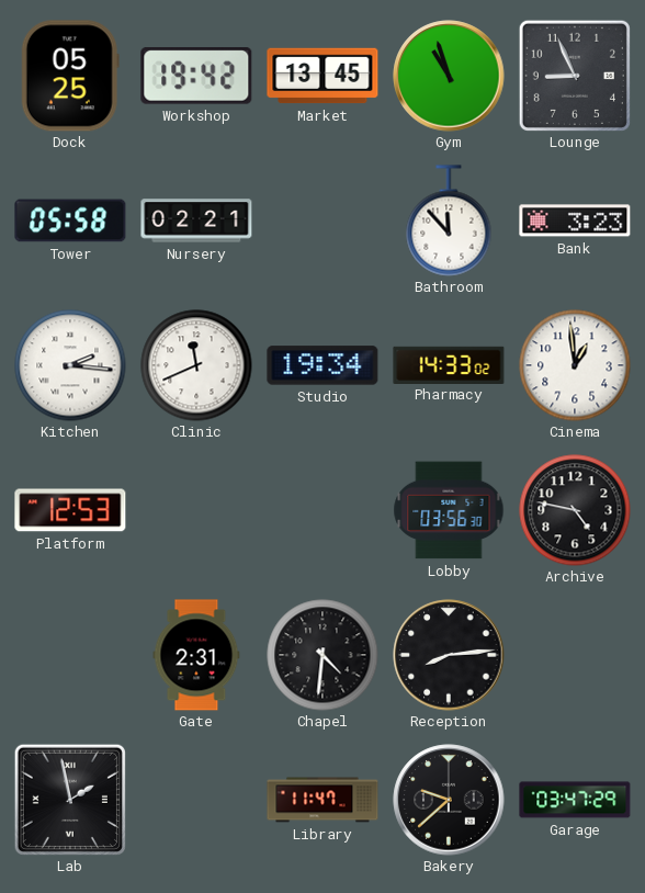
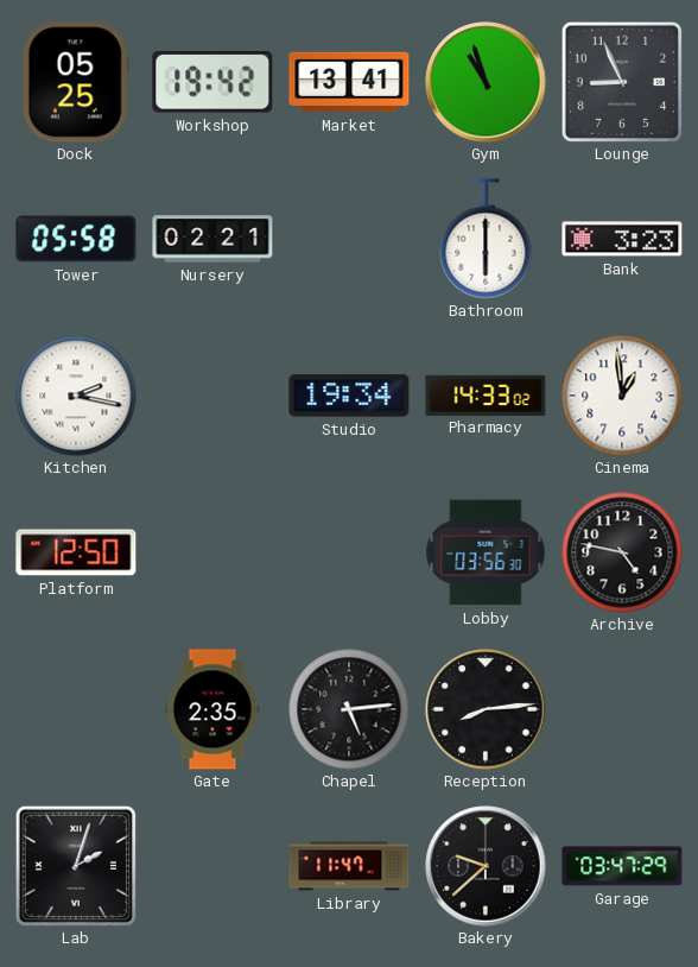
Market: 13:45 -> 13:41
Bathroom: 11:53 -> 6:00
Kitchen: 2:16 -> 2:17
Clinic: 11:41 -> none
Platform: 12:53 -> 12:50
Gate: 2:31 -> 2:35
Chapel: 4:31 -> 5:14
Lab: 1:58 -> 2:03
